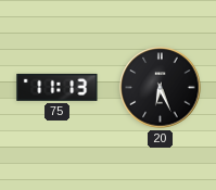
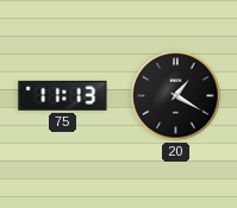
20: 6:26 -> 1:20
